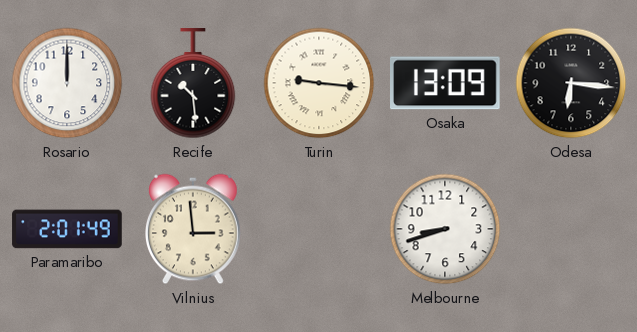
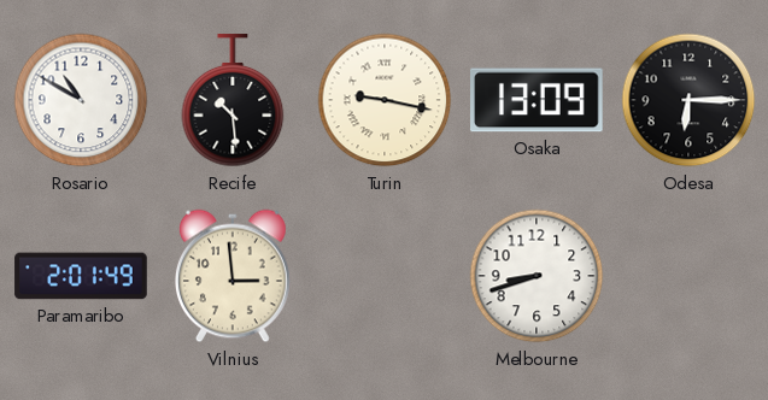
Rosario: 12:00 -> 10:50
Turin: 9:16 -> 9:17
Odesa: 6:16 -> 6:15
